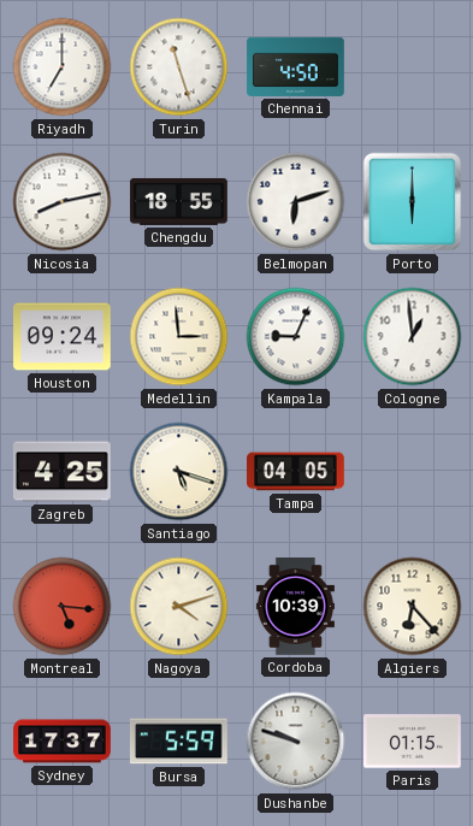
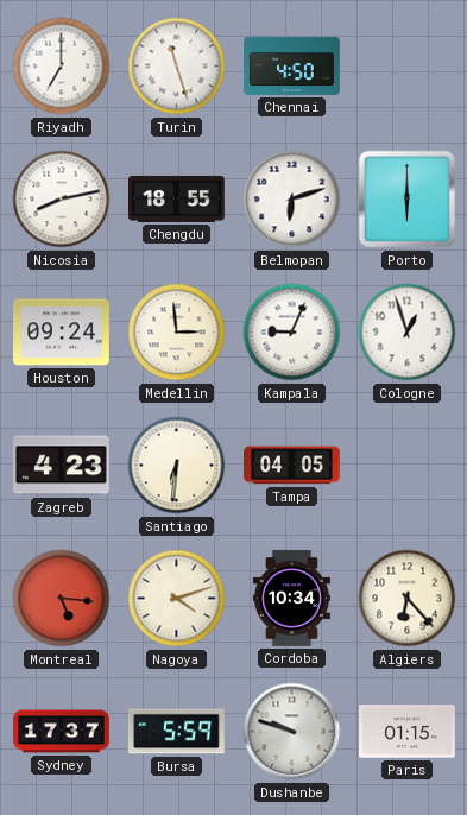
Cologne: 12:59 -> 12:57
Zagreb: 4:25 -> 4:23
Santiago: 5:18 -> 6:31
Cordoba: 10:39 -> 10:34
